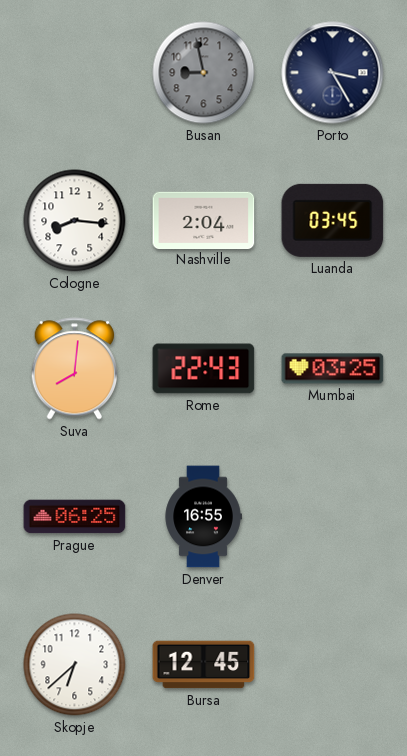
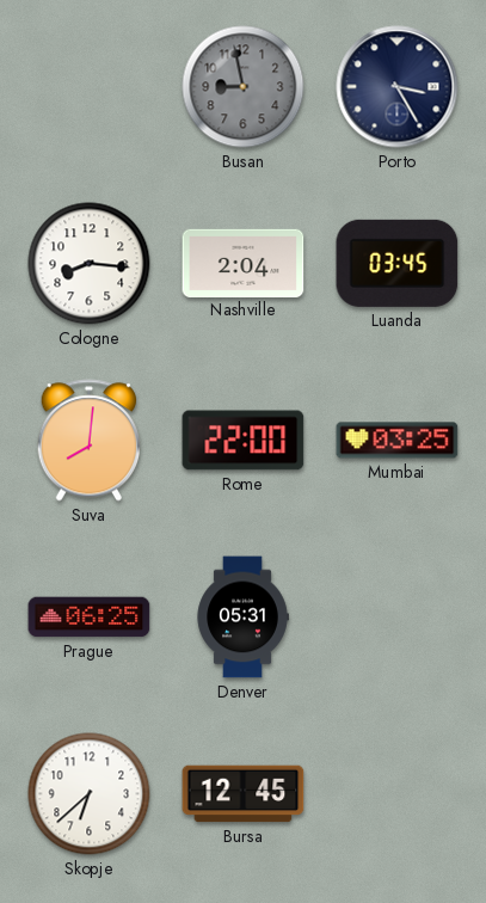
Rome: 22:43 -> 22:00
Denver: 16:55 -> 05:31
